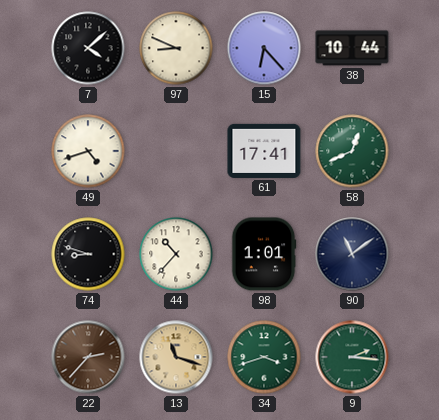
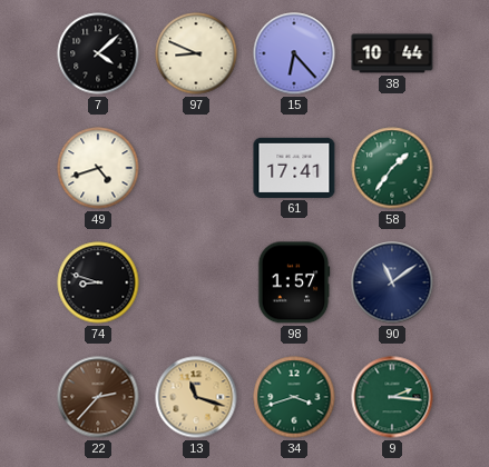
58: 12:41 -> 1:36
44: 10:37 -> none
98: 1:01 -> 1:57
